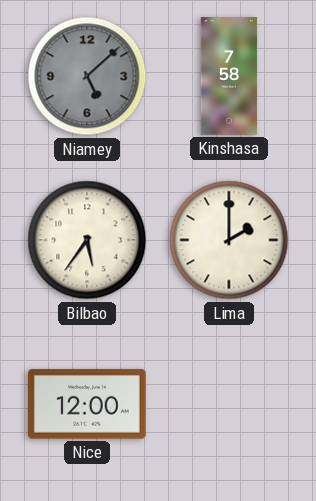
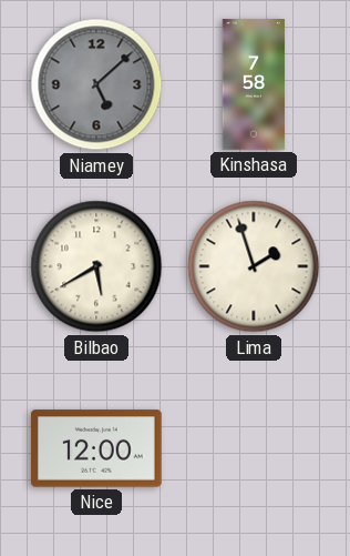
Bilbao: 5:36 -> 5:40
Lima: 2:00 -> 1:57
